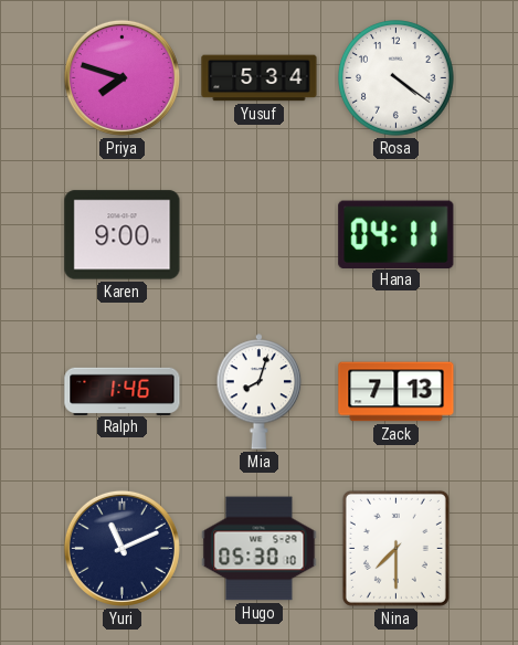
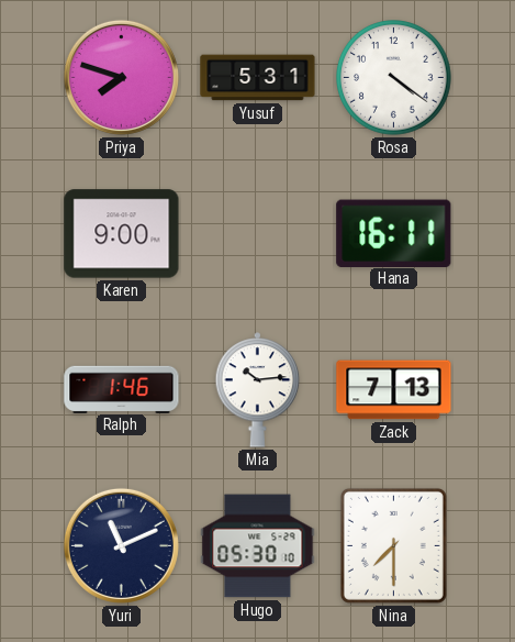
Yusuf: 5:34 -> 5:31
Hana: 04:11 -> 16:11
Mia: 8:03 -> 10:14
